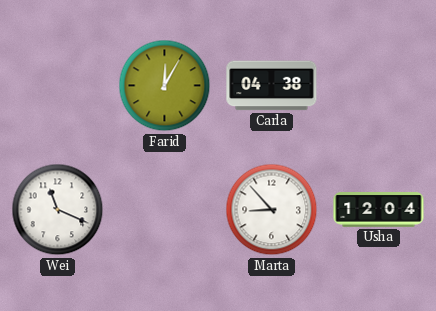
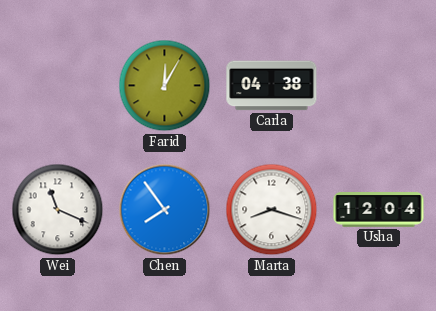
Chen: none -> 7:54
Marta: 8:53 -> 8:18
